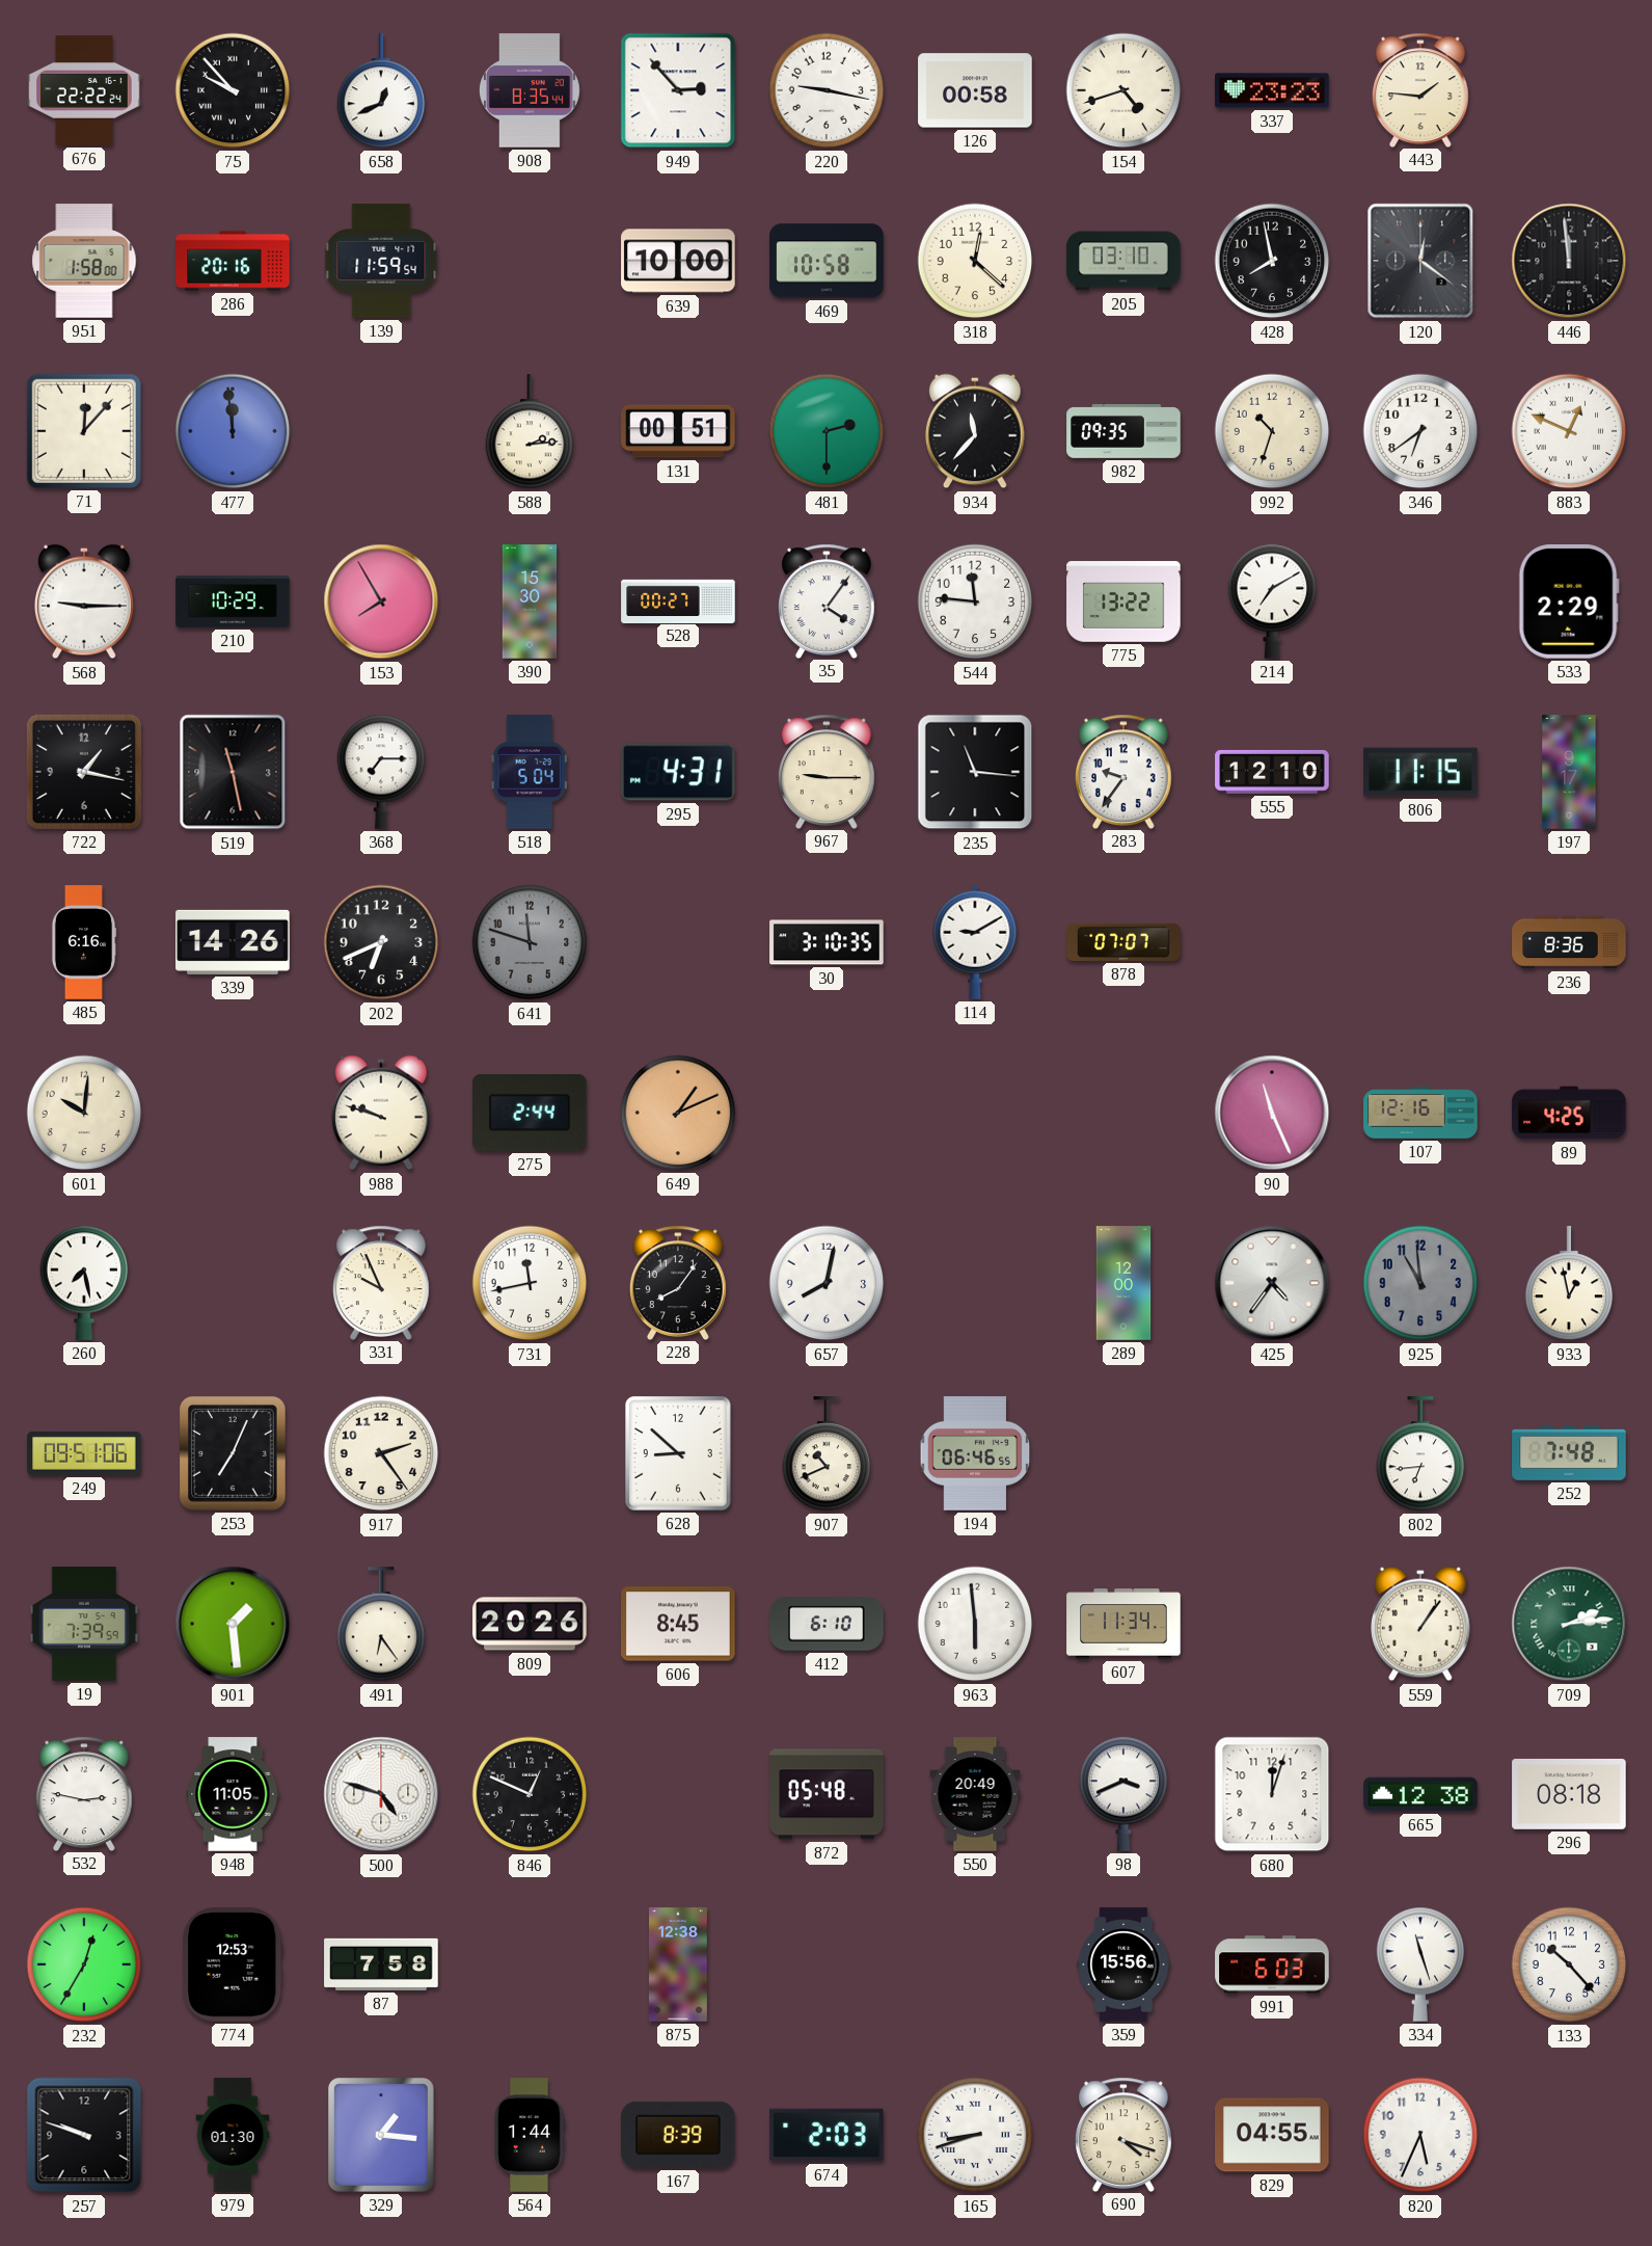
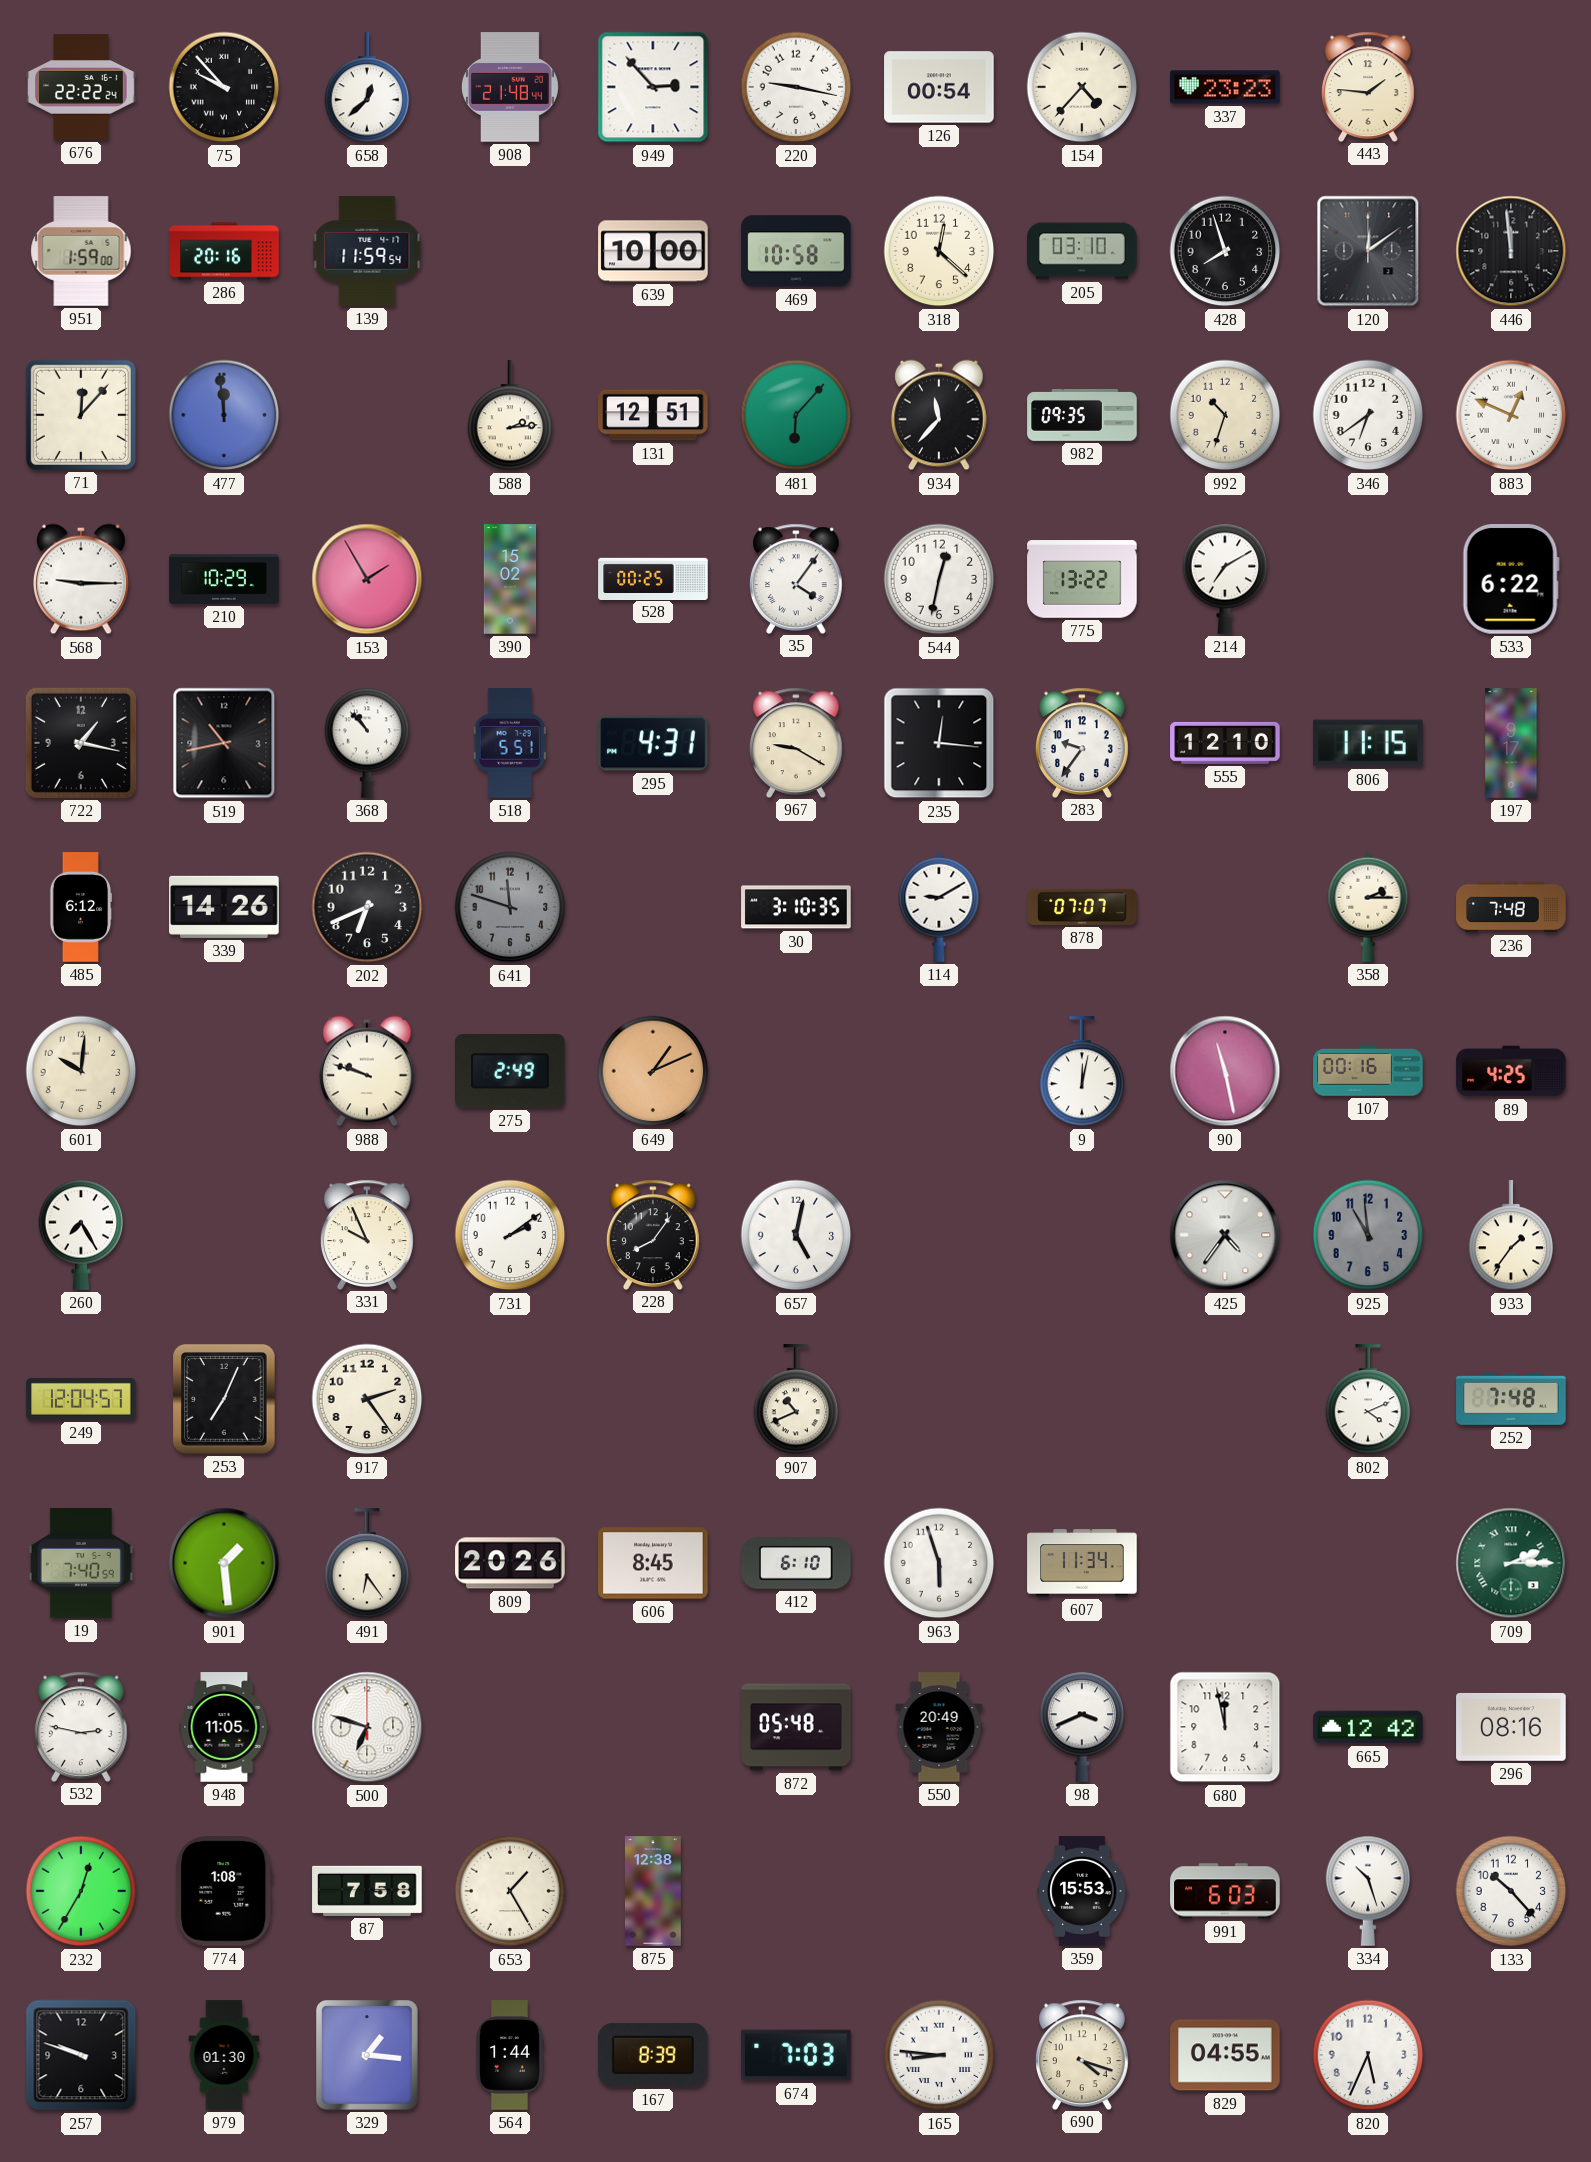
658: 12:41 -> 12:38
908: 8:35 -> 21:48
126: 00:58 -> 00:54
154: 4:42 -> 4:37
951: 1:58 -> 1:59
428: 7:58 -> 7:57
120: 12:21 -> 12:09
131: 00:51 -> 12:51
481: 2:30 -> 6:07
153: 7:55 -> 1:55
390: 15:30 -> 15:02
528: 00:27 -> 00:25
544: 11:46 -> 12:32
533: 2:29 -> 6:22
519: 11:28 -> 10:43
368: 7:15 -> 10:53
518: 5:04 -> 5:51
967: 9:15 -> 9:20
235: 11:16 -> 12:16
485: 6:16 -> 6:12
358: none -> 2:15
236: 8:36 -> 7:48
275: 2:44 -> 2:49
9: none -> 12:02
90: 11:26 -> 11:28
107: 12:16 -> 00:16
260: 7:28 -> 7:25
731: 11:43 -> 2:09
657: 8:02 -> 5:02
289: 12:00 -> none
933: 12:58 -> 1:36
249: 09:51 -> 12:04
628: 8:52 -> none
194: 06:46 -> none
802: 6:44 -> 4:11
19: 7:39 -> 7:40
963: 5:59 -> 5:57
559: 1:06 -> none
709: 2:14 -> 2:15
500: 4:48 -> 6:48
846: 12:49 -> none
680: 12:03 -> 11:58
665: 12:38 -> 12:42
296: 08:18 -> 08:16
774: 12:53 -> 1:08
653: none -> 1:25
359: 15:56 -> 15:53
334: 11:27 -> 10:27
674: 2:03 -> 7:03
165: 8:42 -> 8:46
